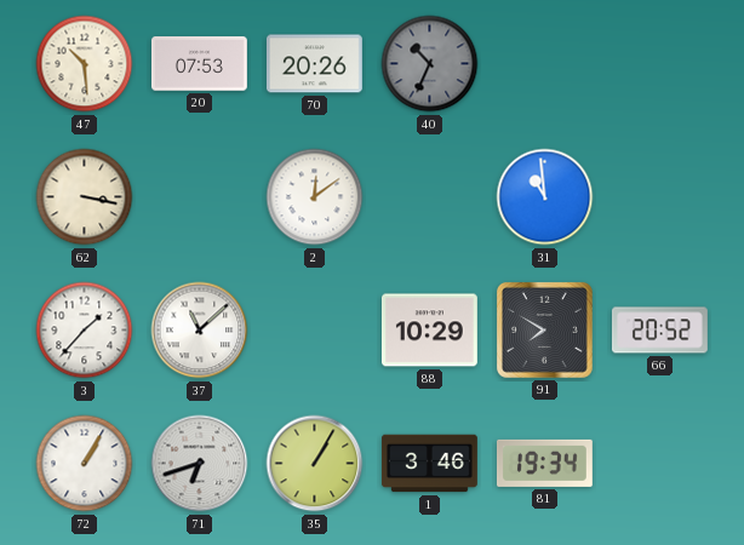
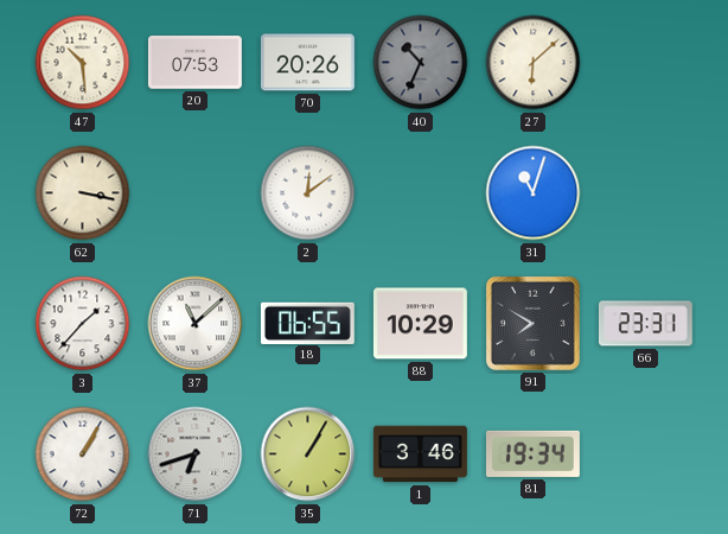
27: none -> 6:08
31: 10:59 -> 11:03
18: none -> 06:55
66: 20:52 -> 23:31
